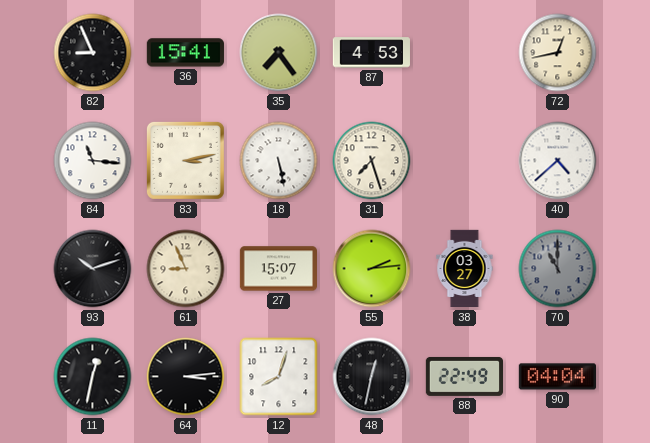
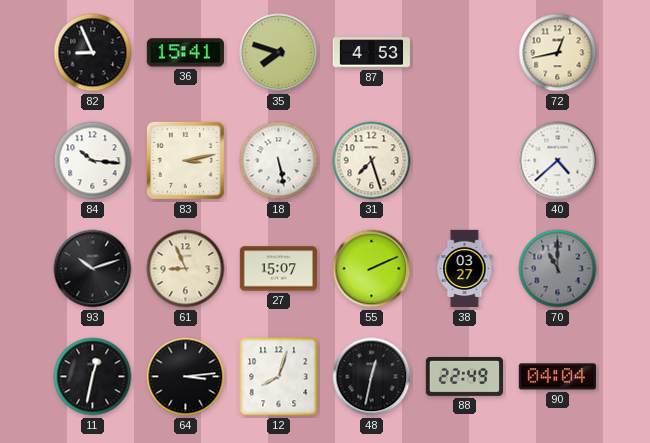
35: 7:24 -> 7:48
84: 11:16 -> 10:16
55: 2:14 -> 2:11
